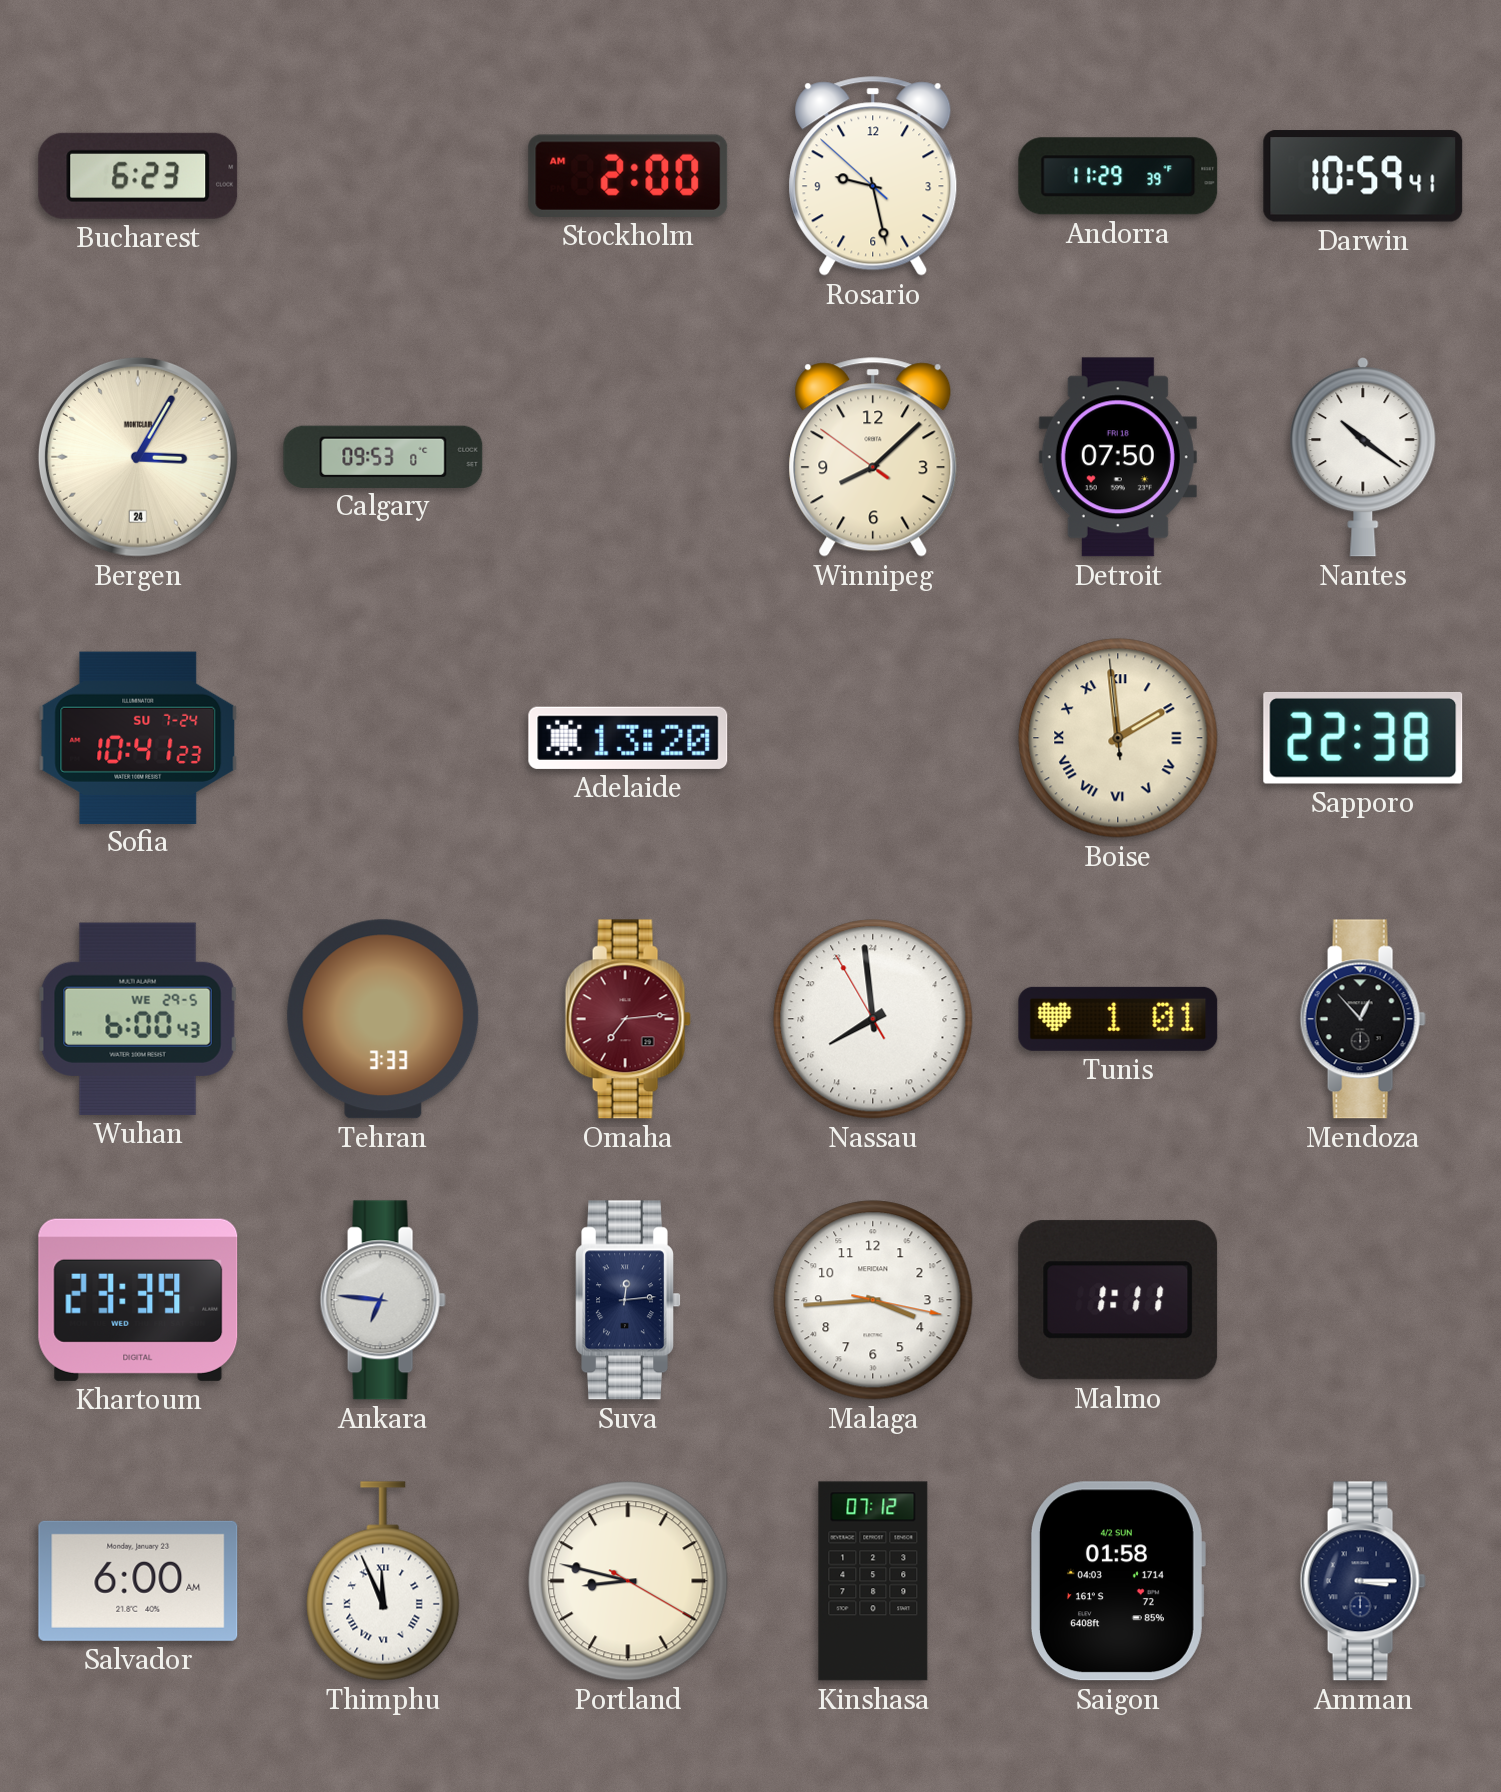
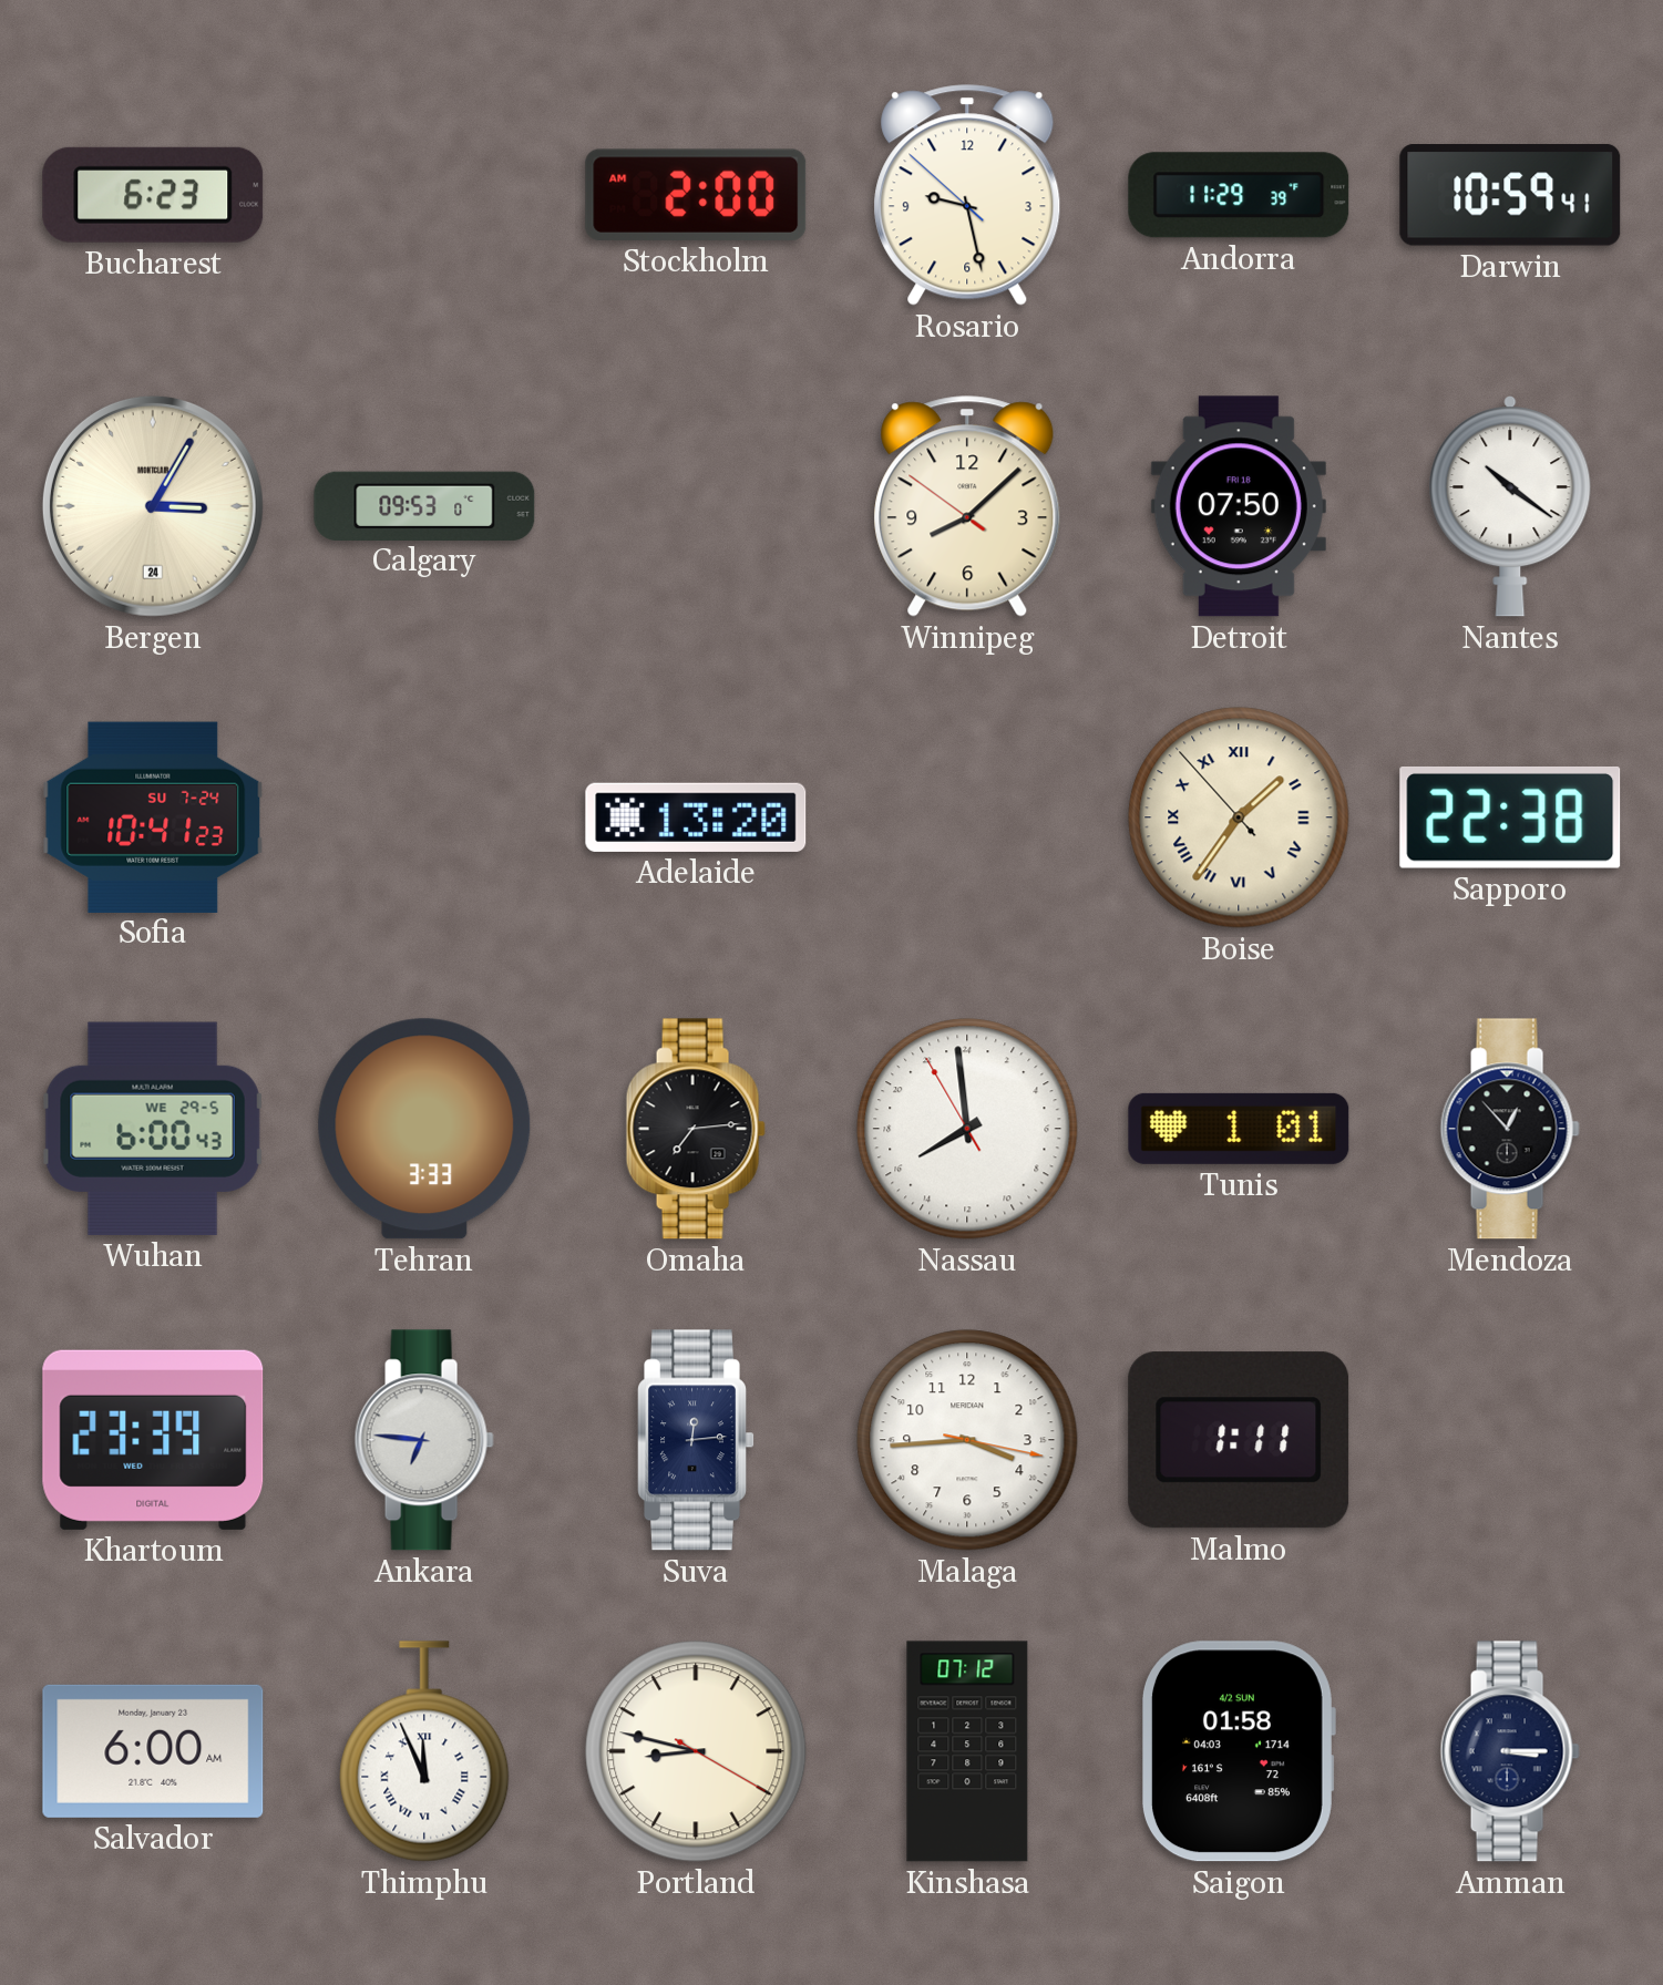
Boise: 1:58 -> 1:35
Omaha dial: burgundy -> black
